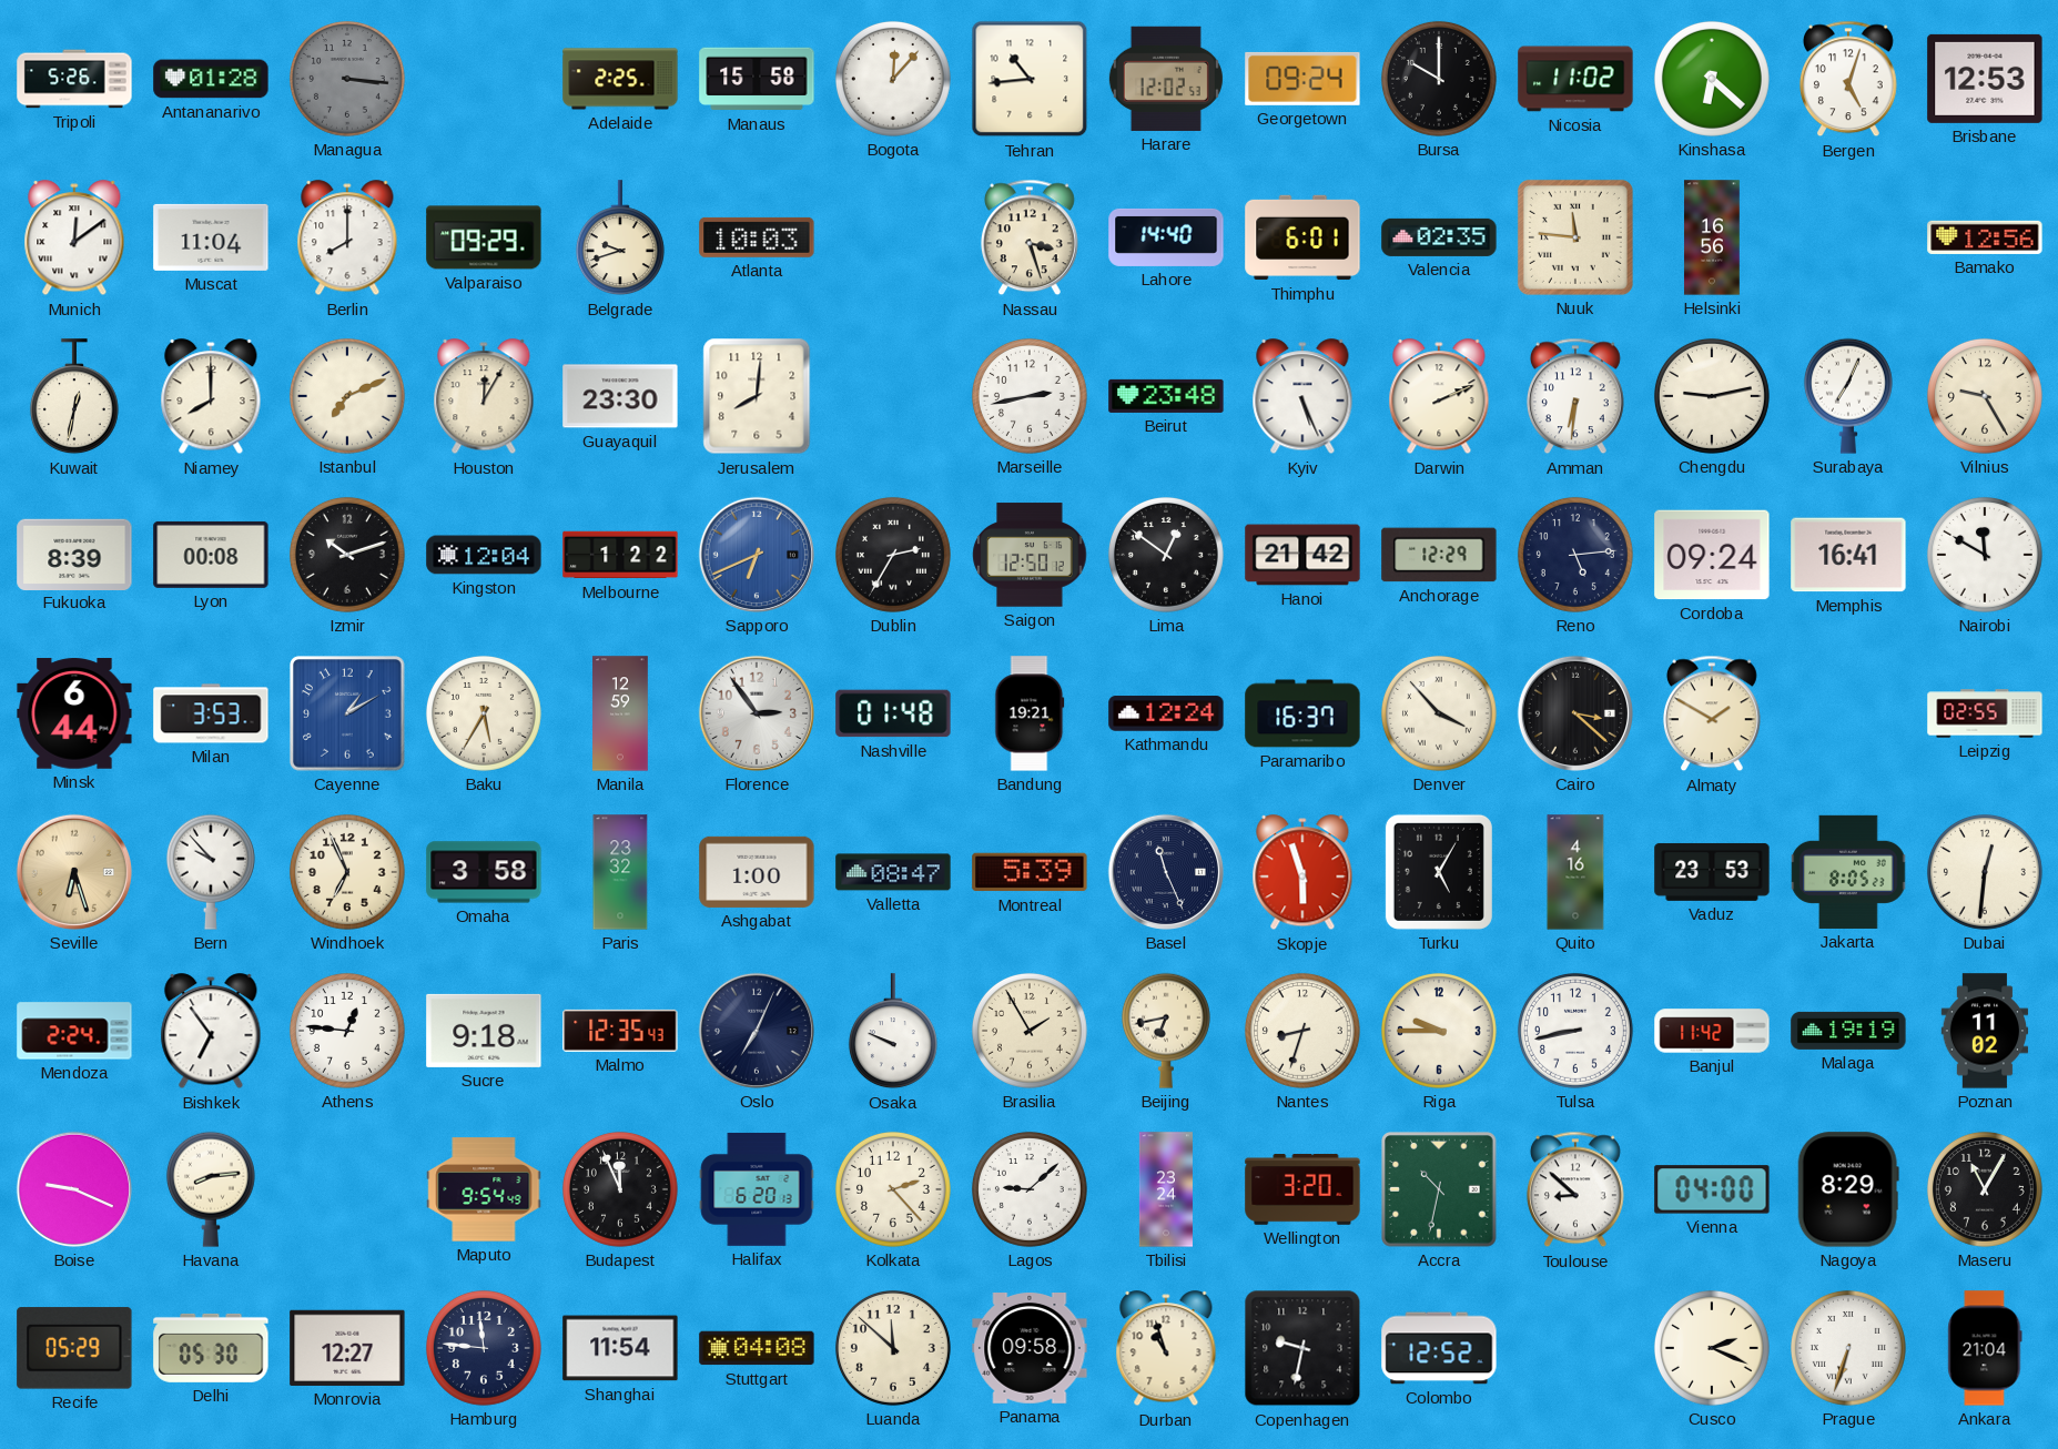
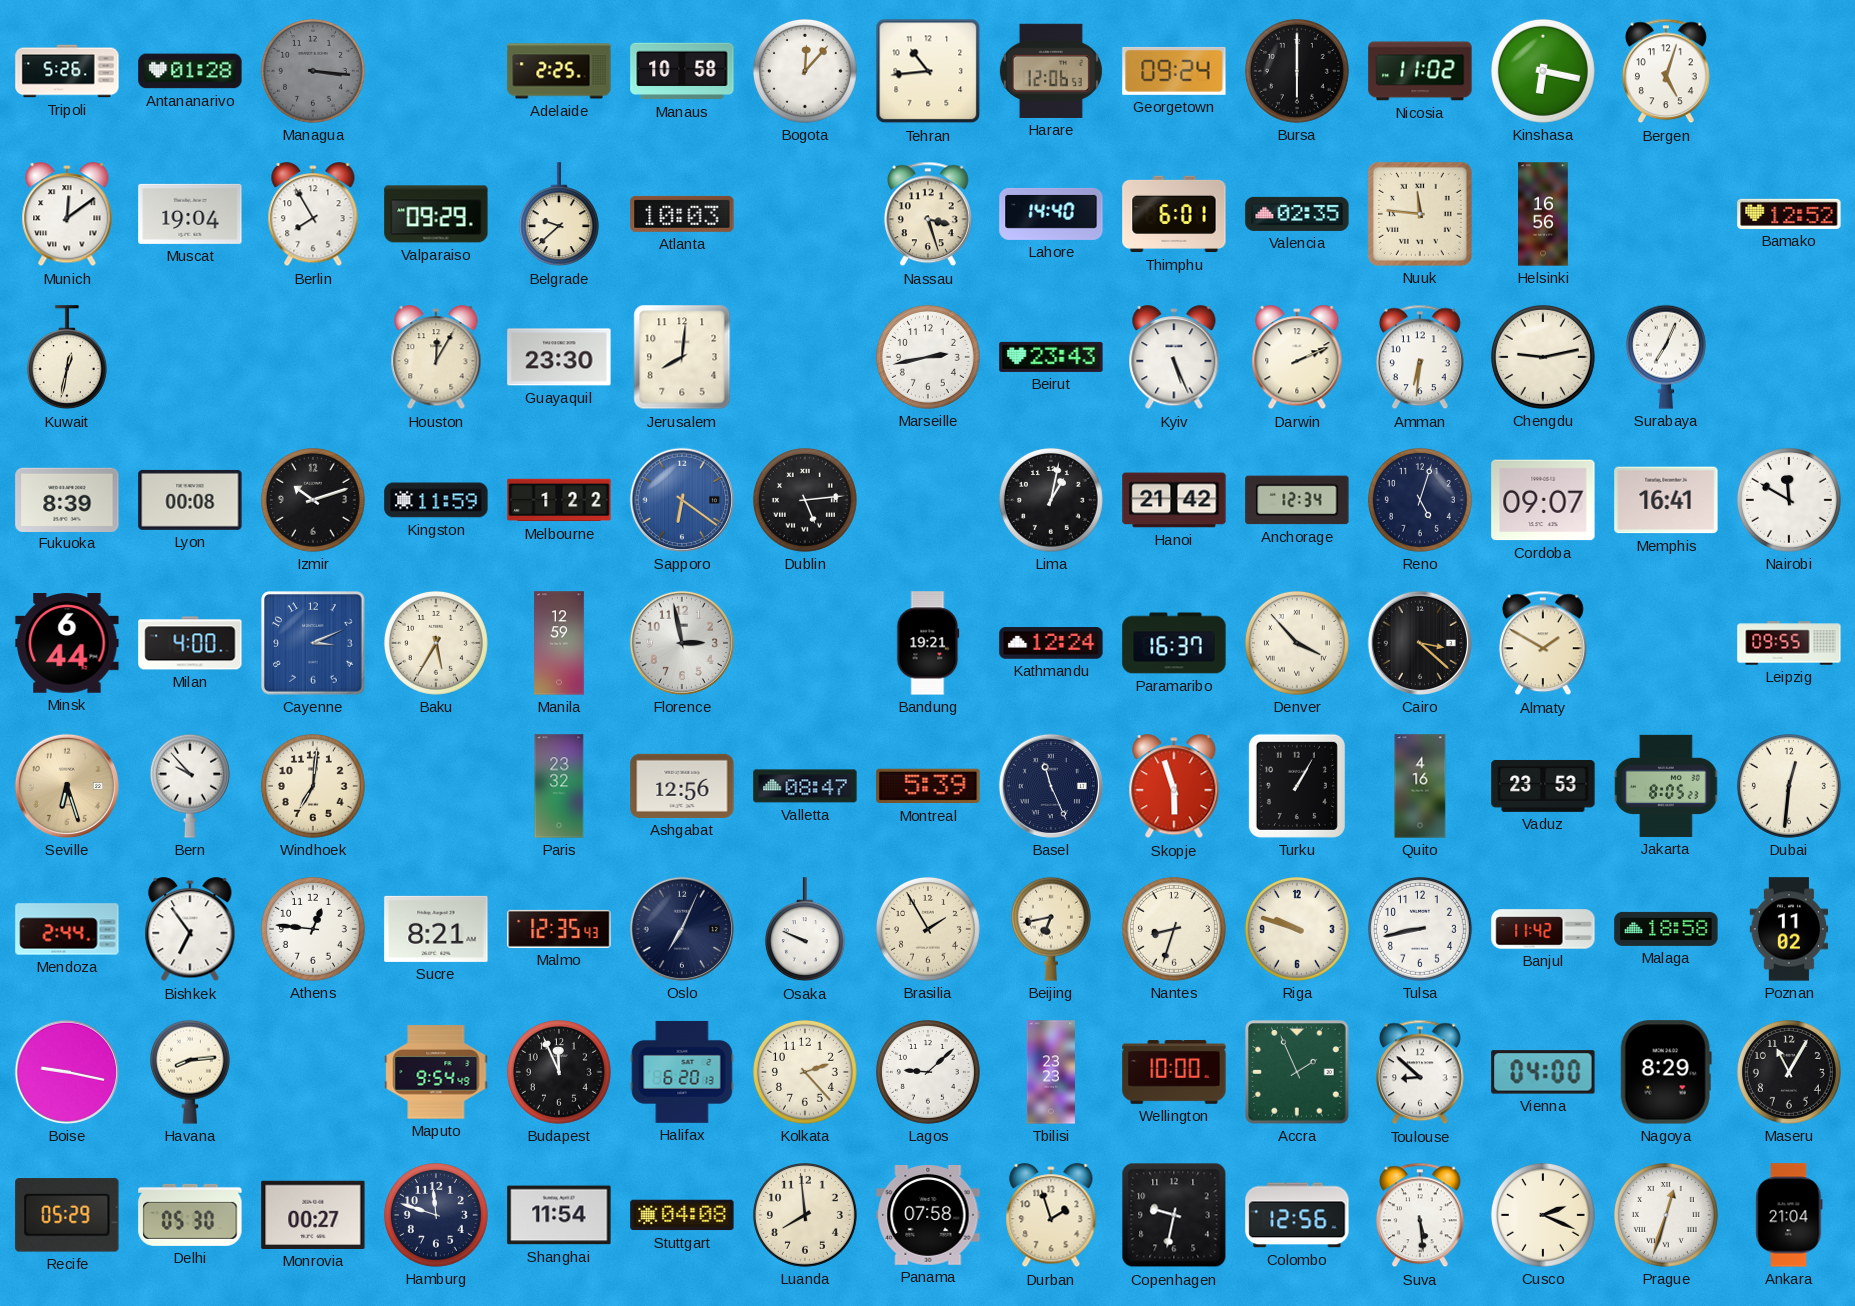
Manaus: 15:58 -> 10:58
Harare: 12:02 -> 12:06
Bursa: 10:00 -> 6:00
Kinshasa: 6:22 -> 6:17
Brisbane: 12:53 -> none
Muscat: 11:04 -> 19:04
Berlin: 8:00 -> 7:55
Belgrade: 9:42 -> 9:38
Bamako: 12:56 -> 12:52
Niamey: 8:00 -> none
Istanbul: 7:11 -> none
Beirut: 23:48 -> 23:43
Vilnius: 9:25 -> none
Kingston: 12:04 -> 11:59
Sapporo: 6:41 -> 6:21
Dublin: 2:35 -> 5:14
Saigon: 12:50 -> none
Lima: 12:51 -> 1:02
Anchorage: 12:29 -> 12:34
Reno: 5:14 -> 5:03
Cordoba: 09:24 -> 09:07
Milan: 3:53 -> 4:00
Cayenne: 1:10 -> 3:11
Florence: 2:54 -> 2:58
Nashville: 01:48 -> none
Leipzig: 02:55 -> 09:55
Windhoek: 6:56 -> 7:01
Omaha: 3:58 -> none
Ashgabat: 1:00 -> 12:56
Turku: 5:05 -> 1:05
Mendoza: 2:24 -> 2:44
Sucre: 9:18 -> 8:21
Riga: 9:45 -> 9:48
Malaga: 19:19 -> 18:58
Boise: 9:19 -> 9:17
Tbilisi: 23:24 -> 23:23
Wellington: 3:20 -> 10:00
Accra: 10:32 -> 1:56
Monrovia: 12:27 -> 00:27
Hamburg: 11:46 -> 11:48
Luanda: 11:52 -> 7:59
Panama: 09:58 -> 07:58
Durban: 10:57 -> 1:57
Colombo: 12:52 -> 12:56
Suva: none -> 5:29
Prague: 6:33 -> 12:33
